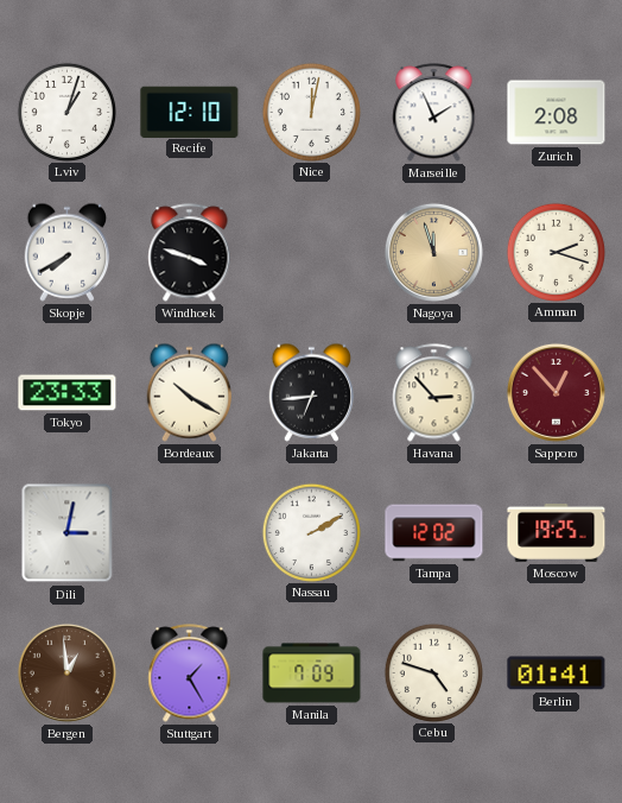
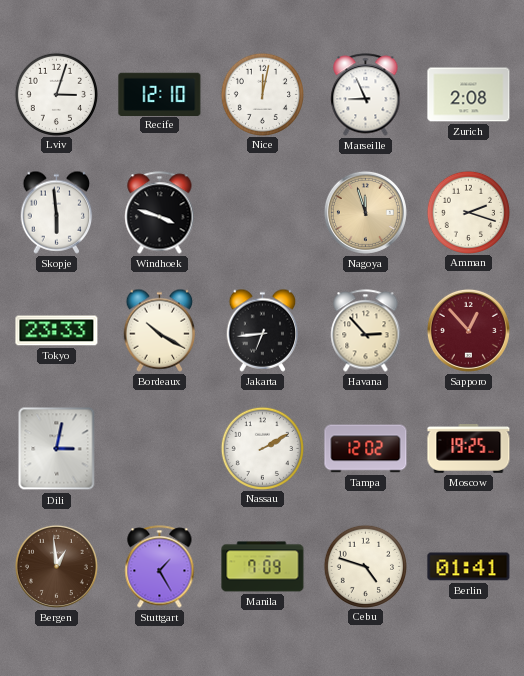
Lviv: 1:03 -> 3:03
Marseille: 1:56 -> 8:56
Skopje: 7:40 -> 5:59
